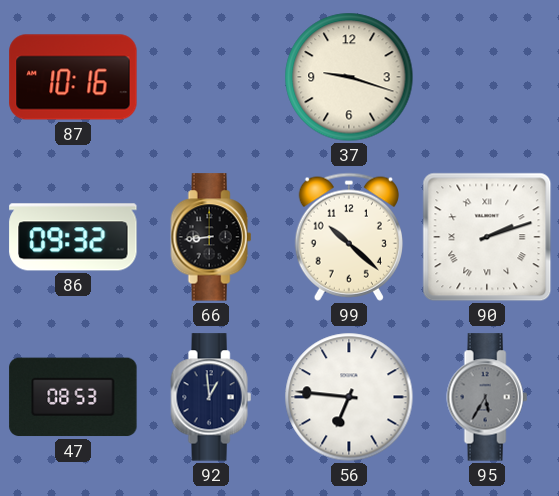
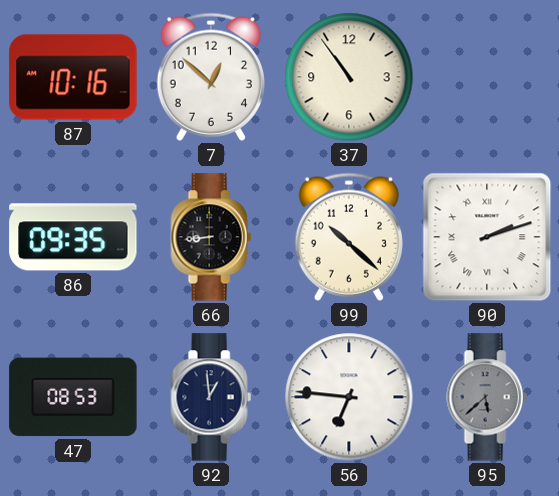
7: none -> 12:52
37: 9:18 -> 10:54
86: 09:32 -> 09:35
95: 5:35 -> 5:38
